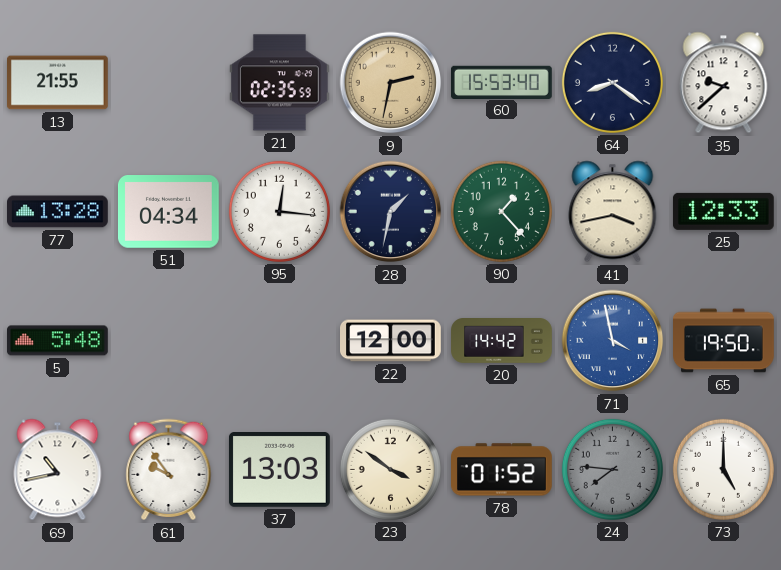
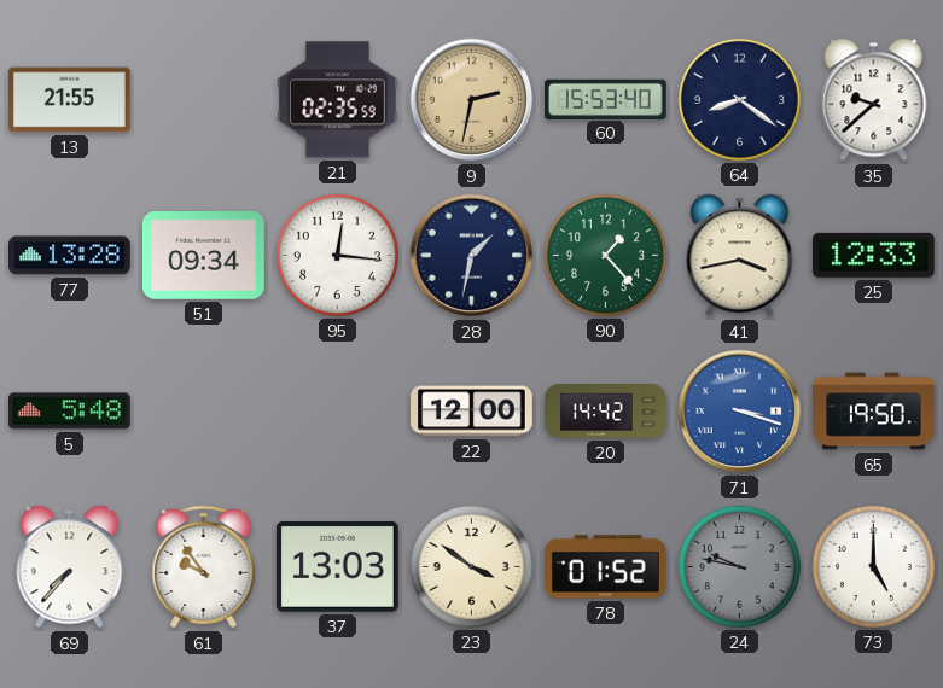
51: 04:34 -> 09:34
71: 3:58 -> 3:18
69: 10:43 -> 7:37
24: 7:46 -> 9:47
